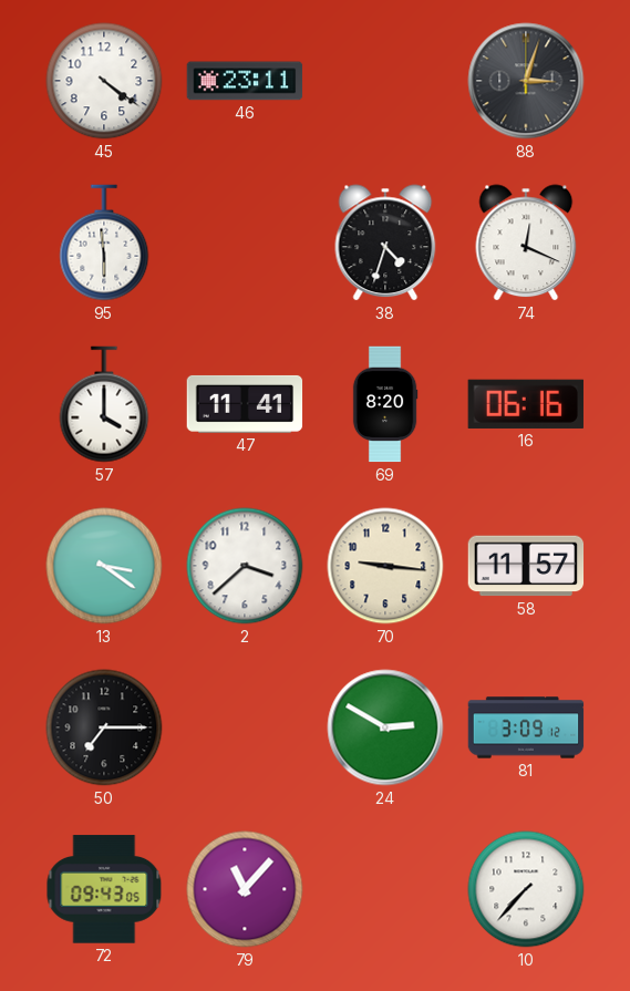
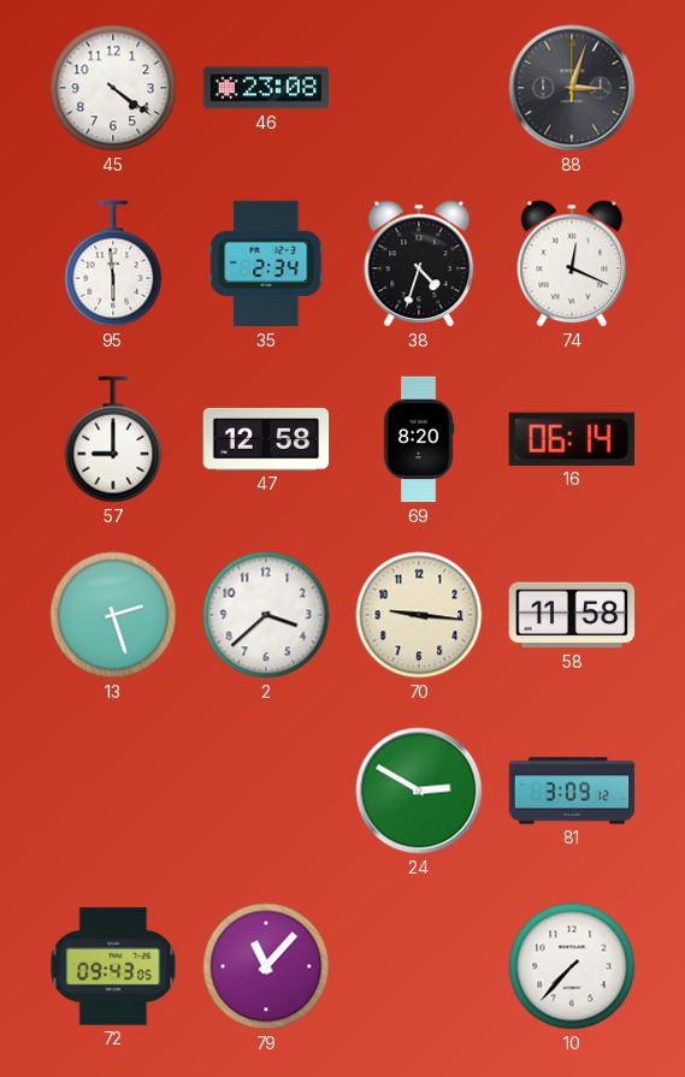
46: 23:11 -> 23:08
35: none -> 2:34
57: 4:00 -> 9:00
47: 11:41 -> 12:58
16: 06:16 -> 06:14
13: 3:21 -> 2:27
58: 11:57 -> 11:58
50: 7:15 -> none
